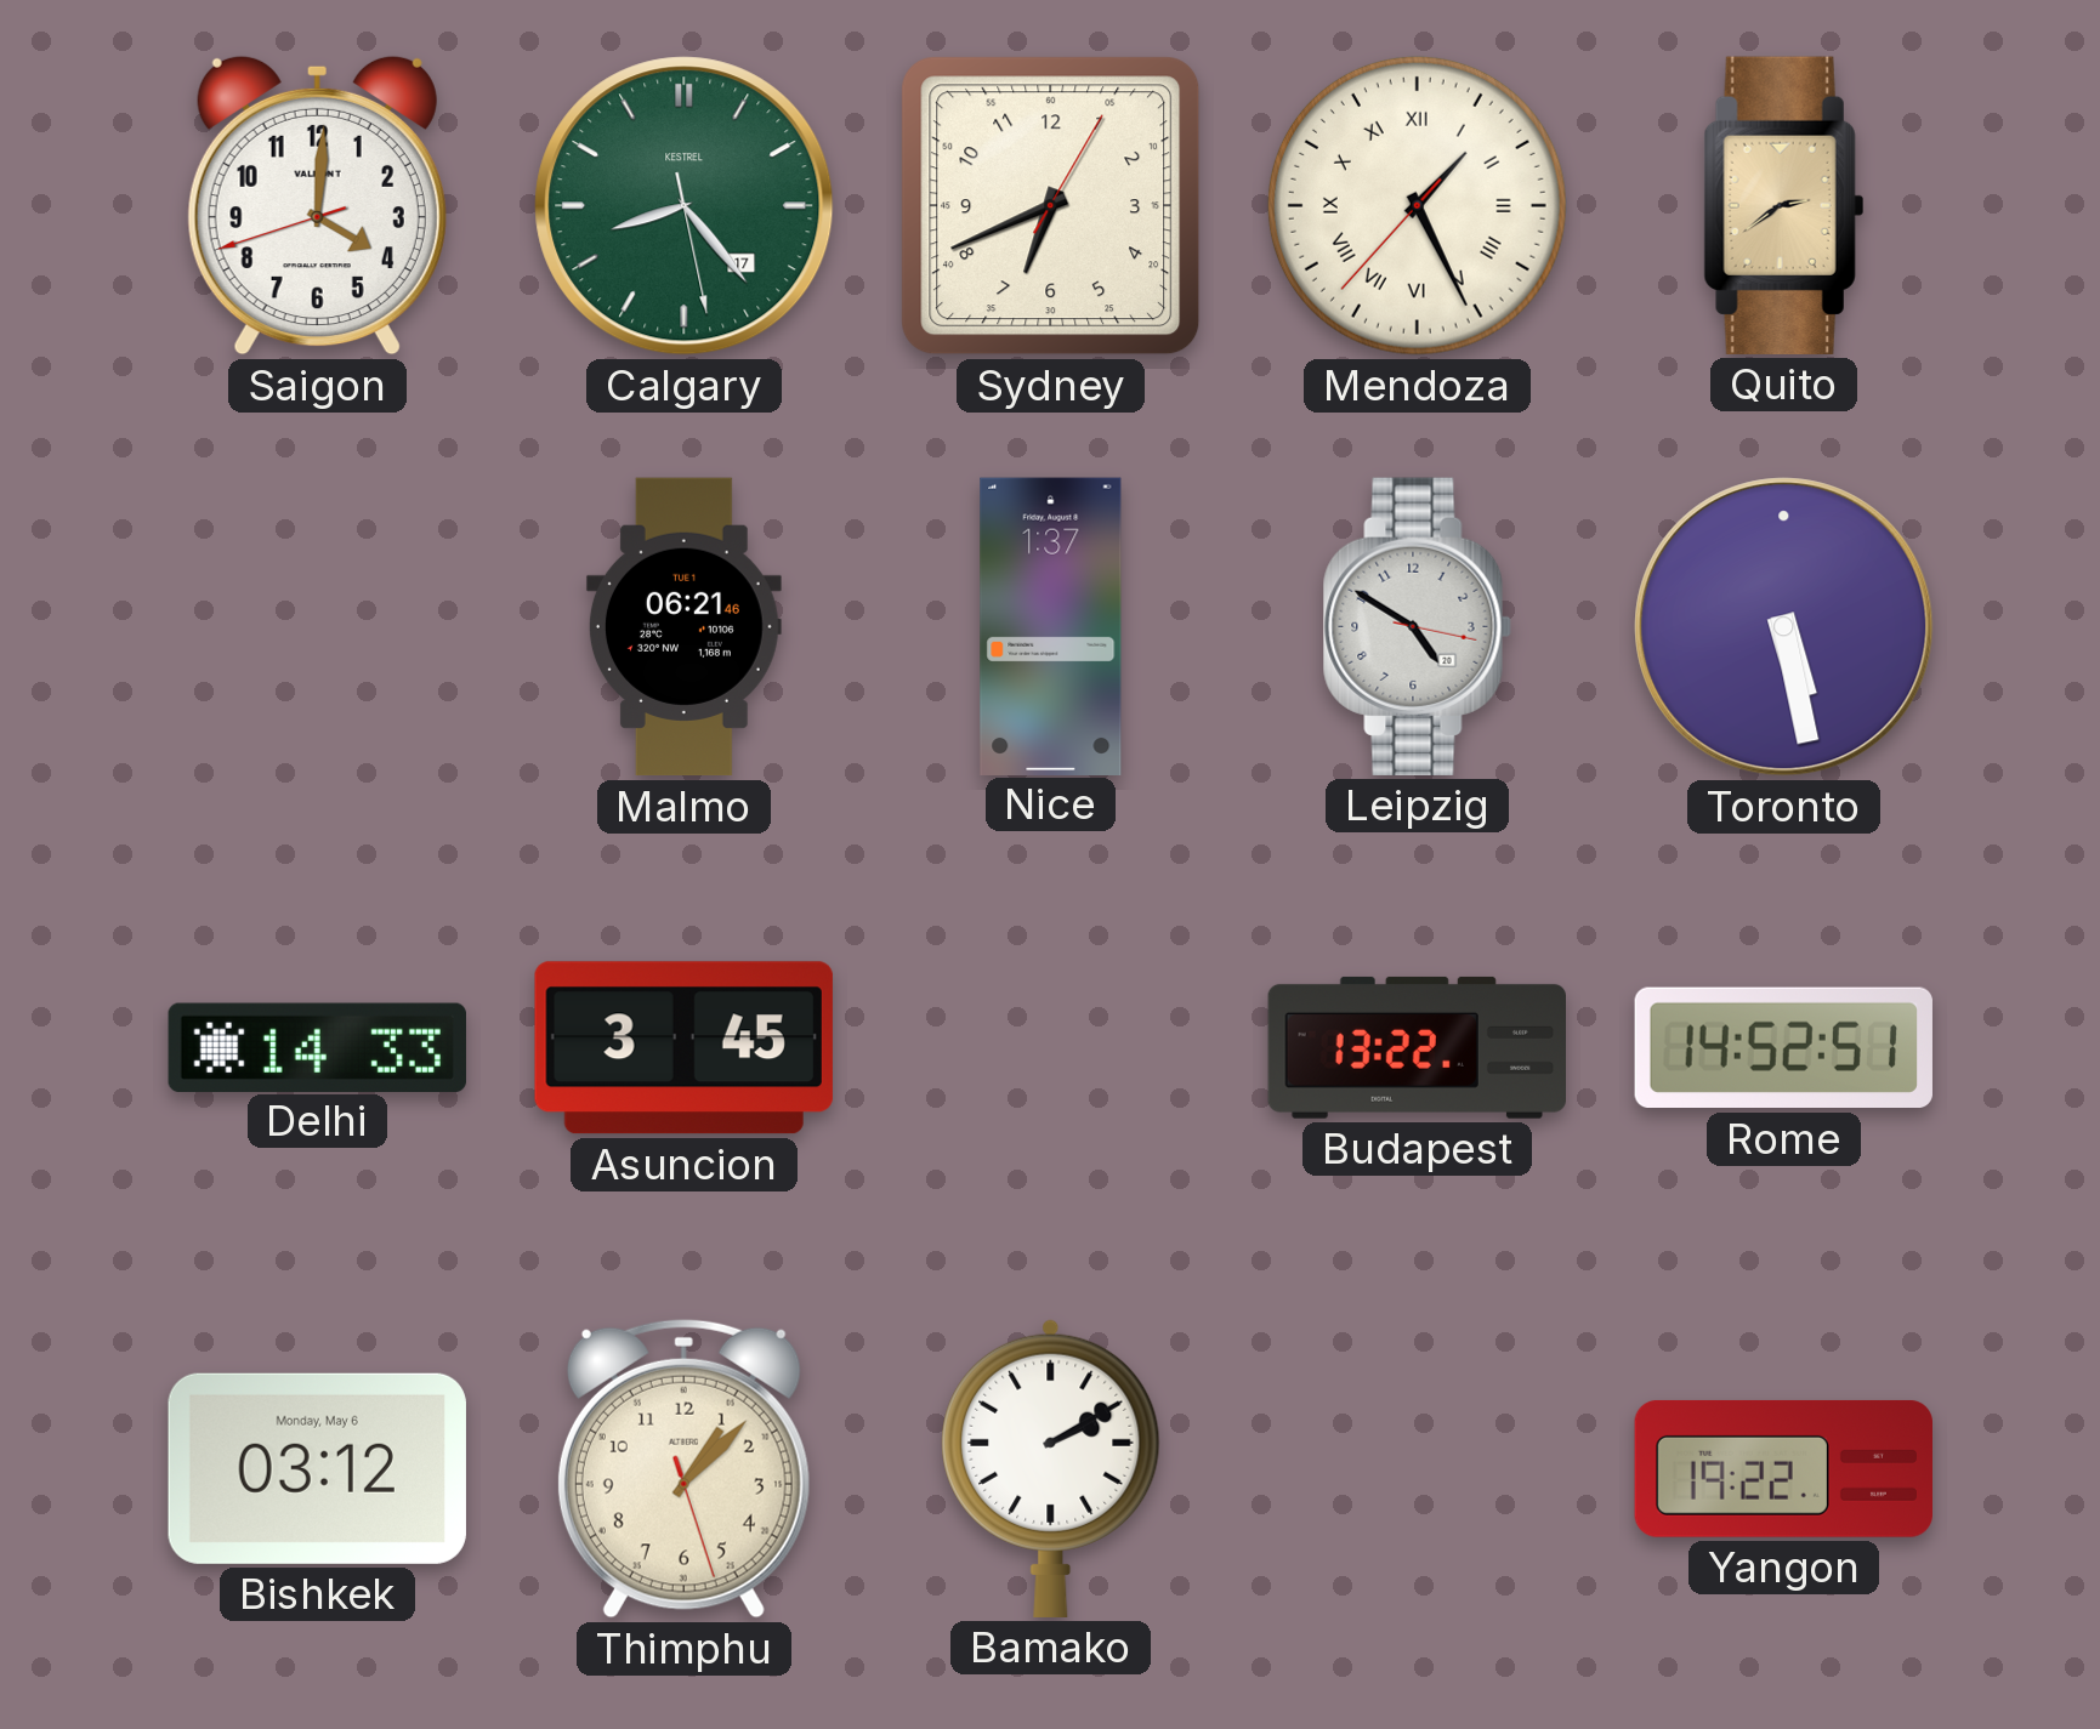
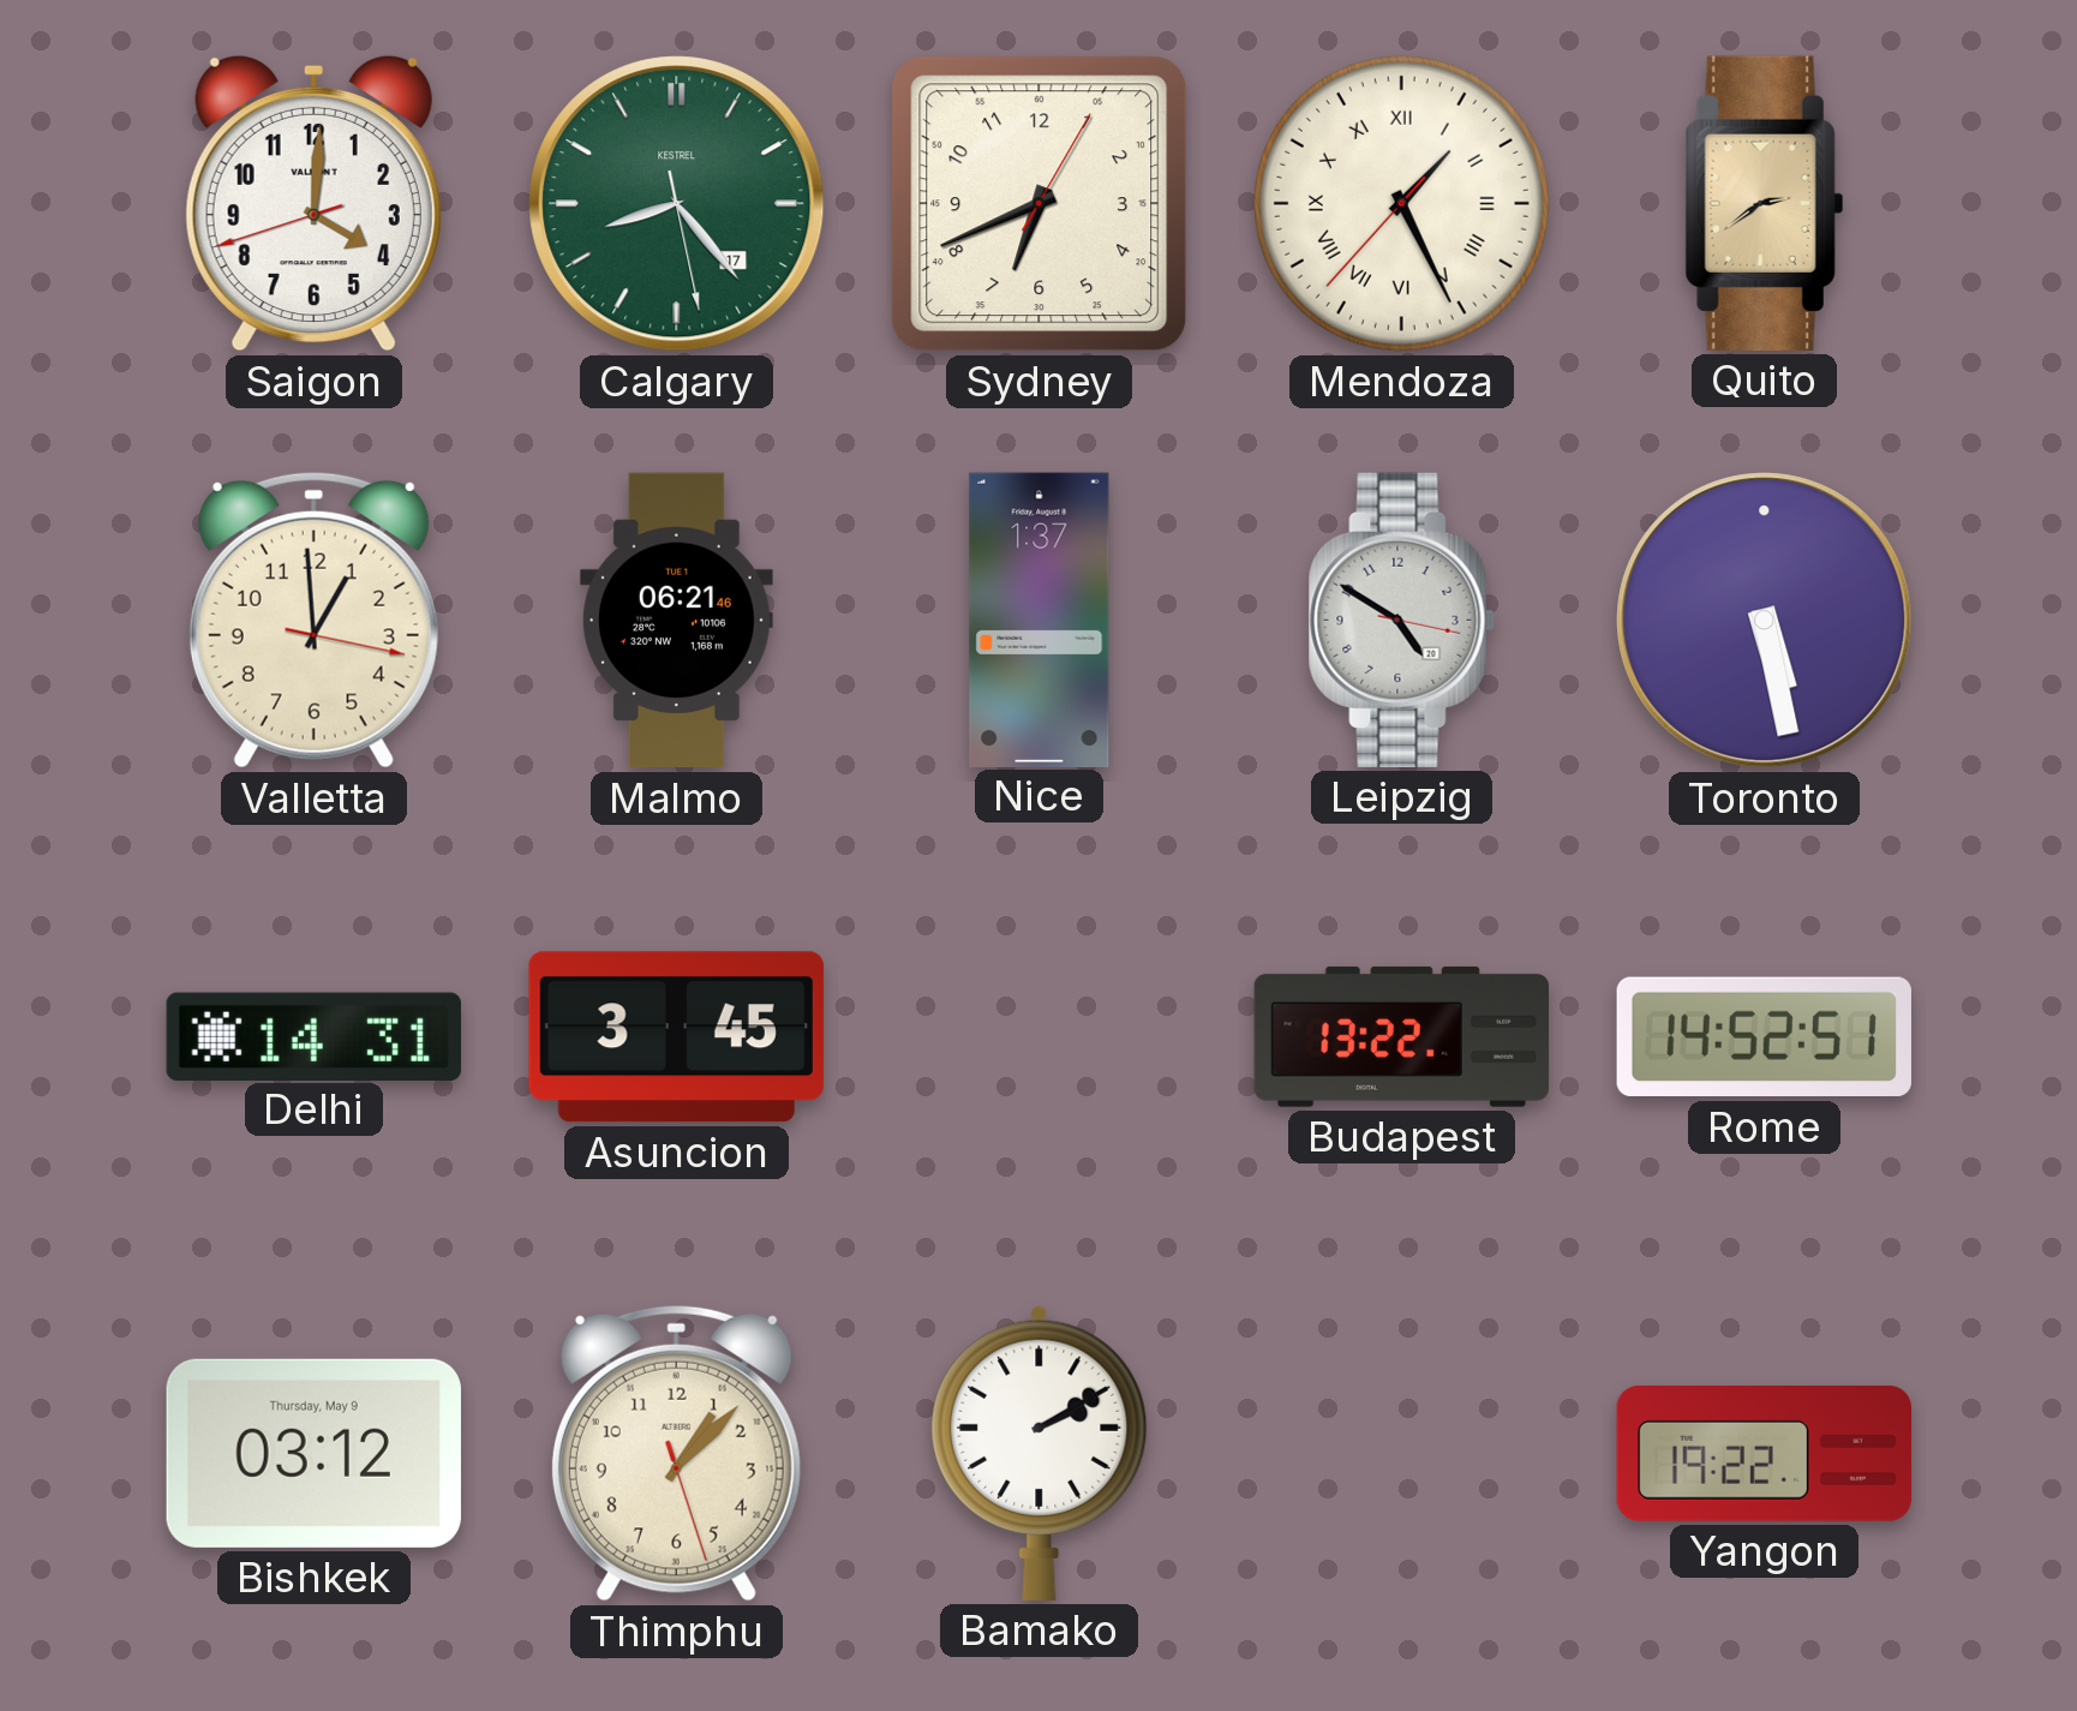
Valletta: none -> 12:59
Delhi: 14:33 -> 14:31
Bishkek date: Monday, May 6 -> Thursday, May 9
